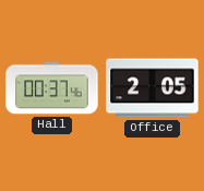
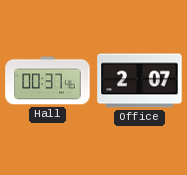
Office: 2:05 -> 2:07
